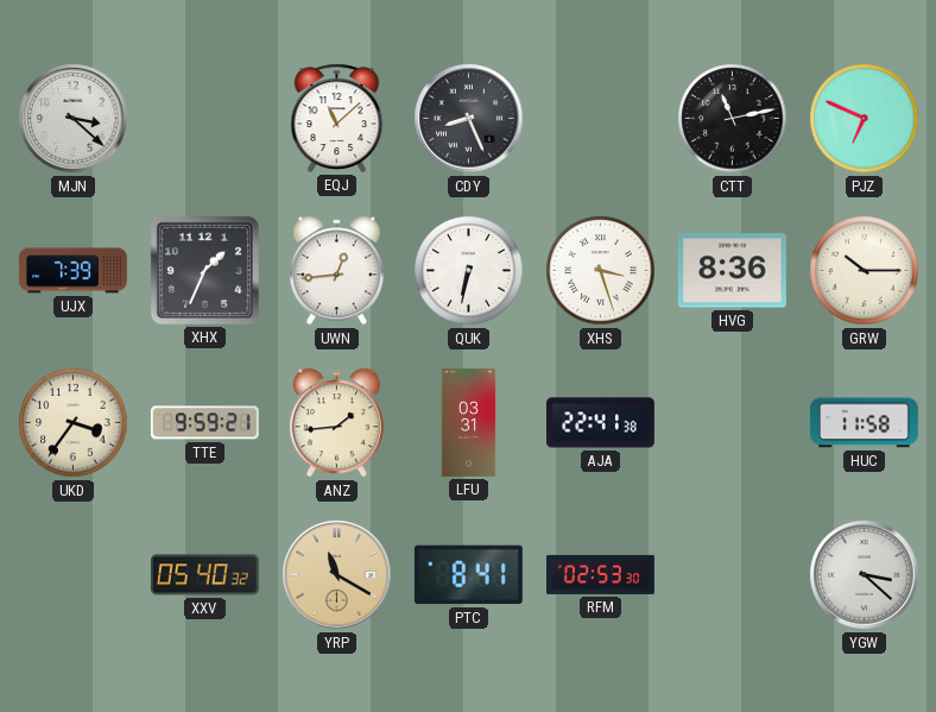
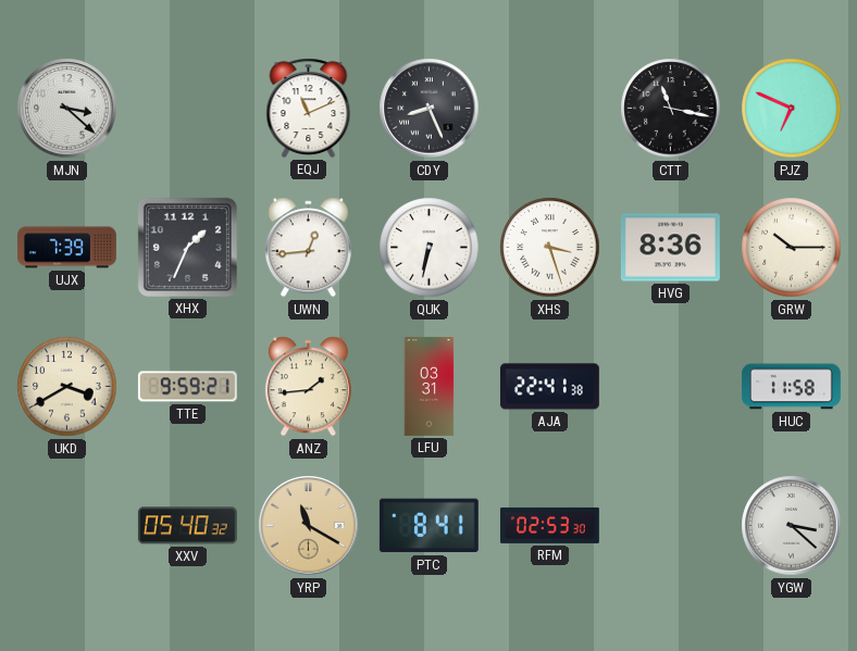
EQJ: 11:08 -> 11:11
CTT: 11:13 -> 11:17
UKD: 3:36 -> 3:40
